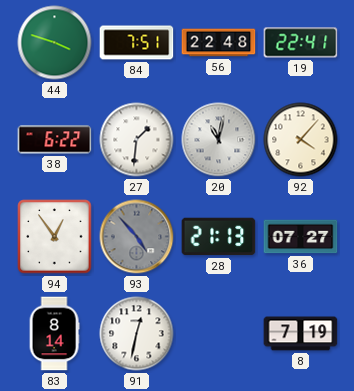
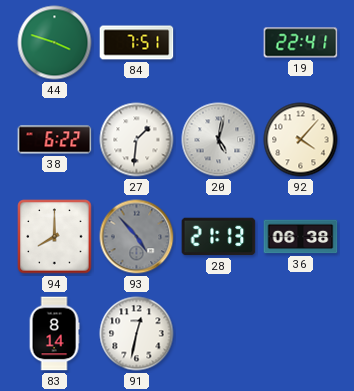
56: 22:48 -> none
20: 11:02 -> 5:02
94: 12:54 -> 8:00
36: 07:27 -> 06:38
8: 7:19 -> none
